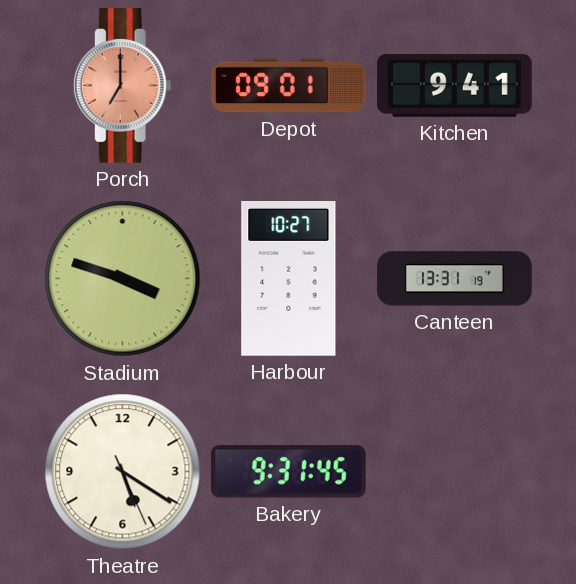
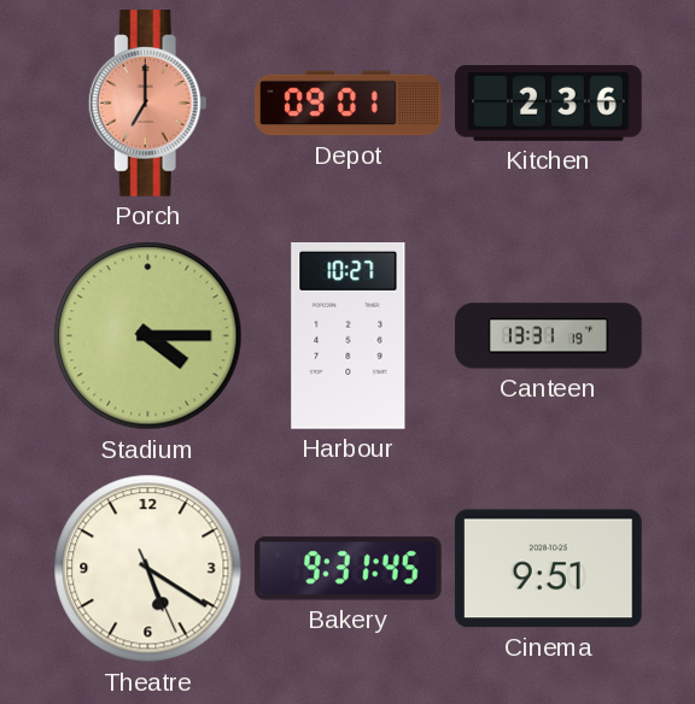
Kitchen: 9:41 -> 2:36
Stadium: 3:48 -> 4:15
Cinema: none -> 9:51
